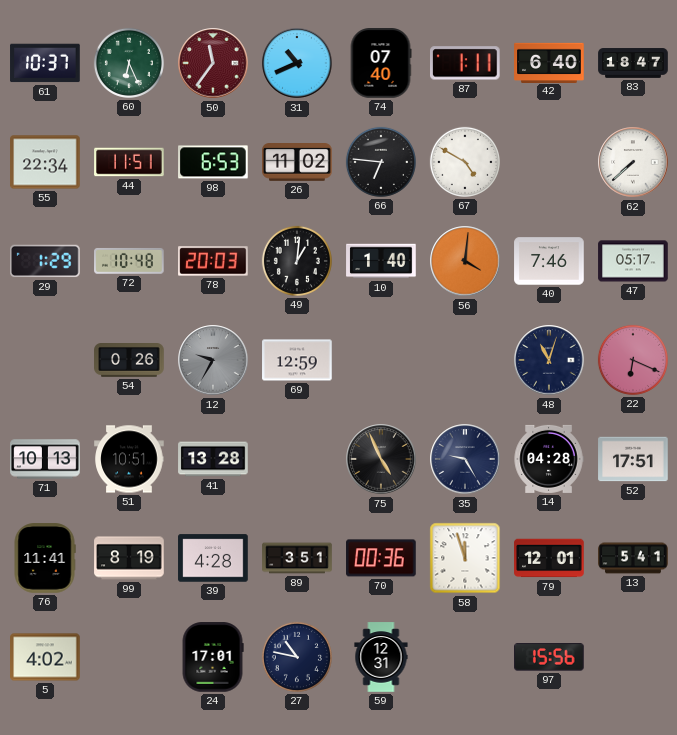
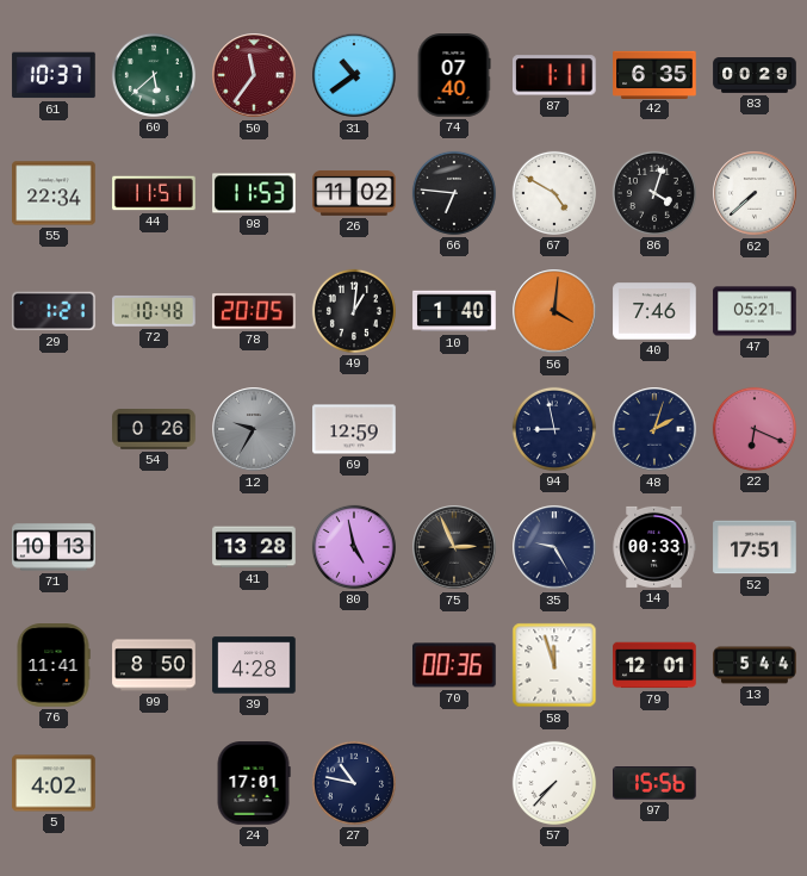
60: 6:26 -> 5:38
31: 10:41 -> 10:39
42: 6:40 -> 6:35
83: 18:47 -> 00:29
98: 6:53 -> 11:53
86: none -> 4:03
29: 1:29 -> 1:21
78: 20:03 -> 20:05
47: 05:17 -> 05:21
94: none -> 8:58
48: 11:03 -> 2:03
51: 10:51 -> none
80: none -> 4:58
75: 4:56 -> 2:56
14: 04:28 -> 00:33
99: 8:19 -> 8:50
89: 3:51 -> none
13: 5:41 -> 5:44
59: 12:31 -> none
57: none -> 7:37
